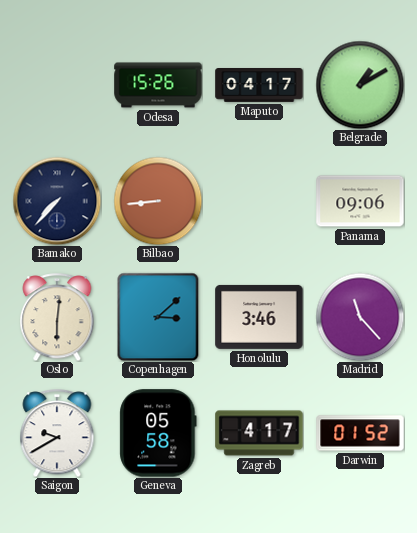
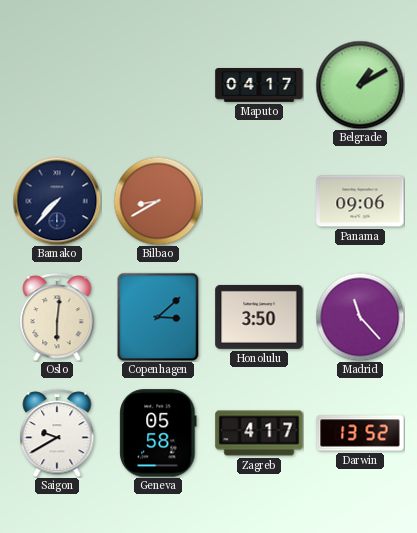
Odesa: 15:26 -> none
Bilbao: 8:44 -> 8:40
Honolulu: 3:46 -> 3:50
Darwin: 01:52 -> 13:52
